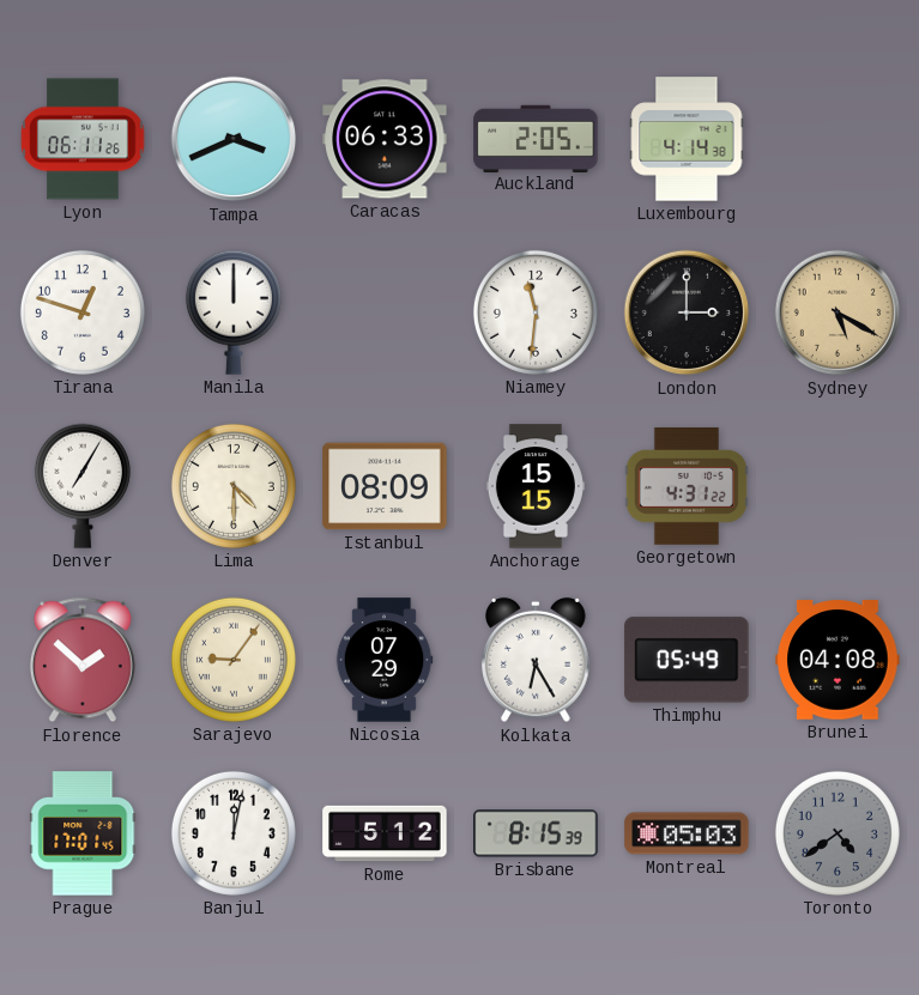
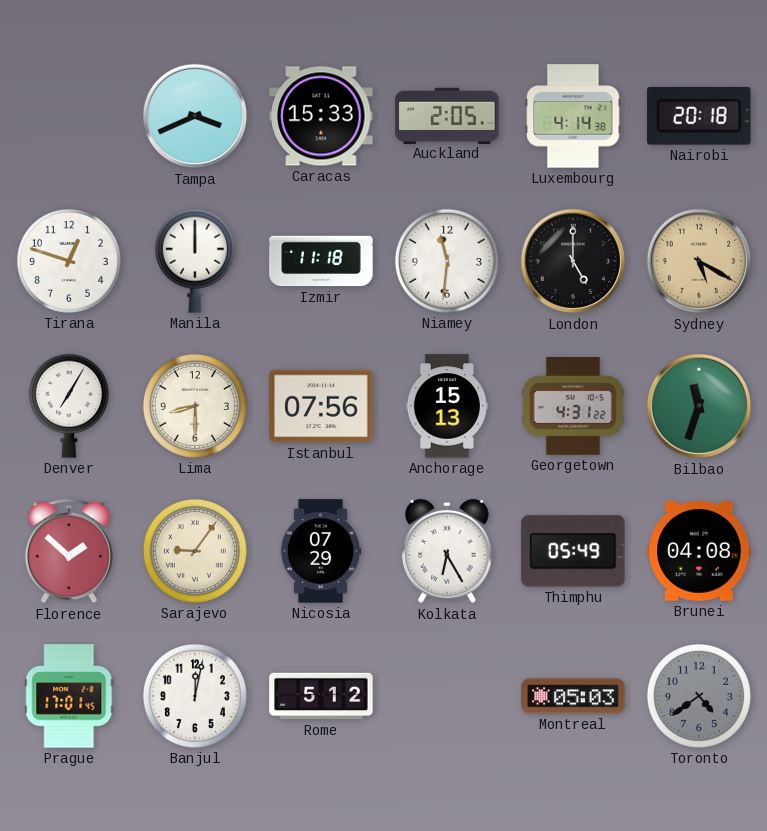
Lyon: 06:11 -> none
Caracas: 06:33 -> 15:33
Nairobi: none -> 20:18
Izmir: none -> 11:18
London: 3:00 -> 5:00
Lima: 4:30 -> 8:30
Istanbul: 08:09 -> 07:56
Anchorage: 15:15 -> 15:13
Bilbao: none -> 11:33
Brisbane: 8:15 -> none
